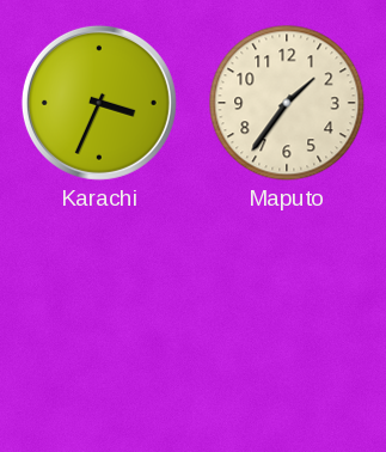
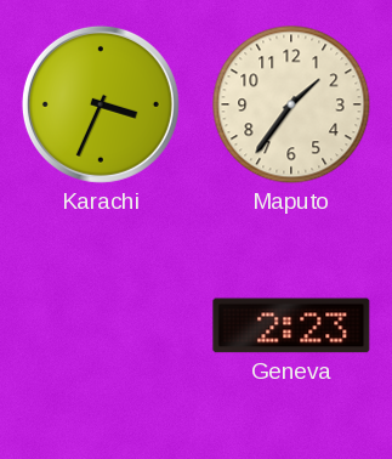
Geneva: none -> 2:23
